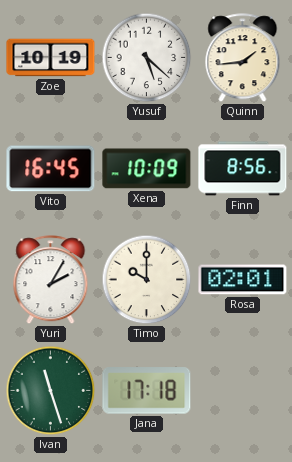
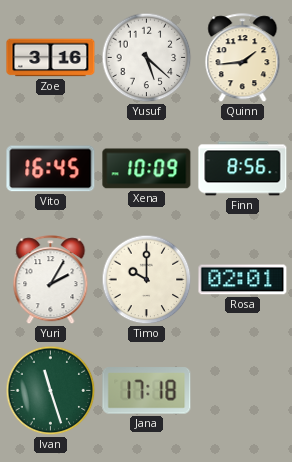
Zoe: 10:19 -> 3:16
